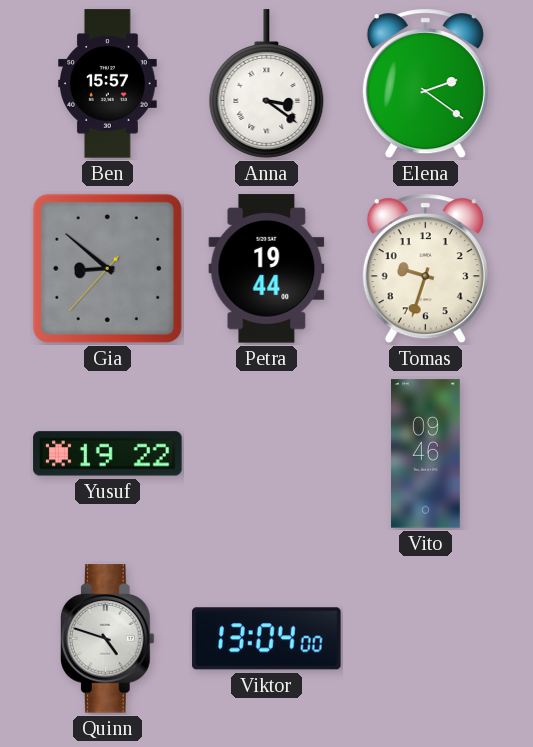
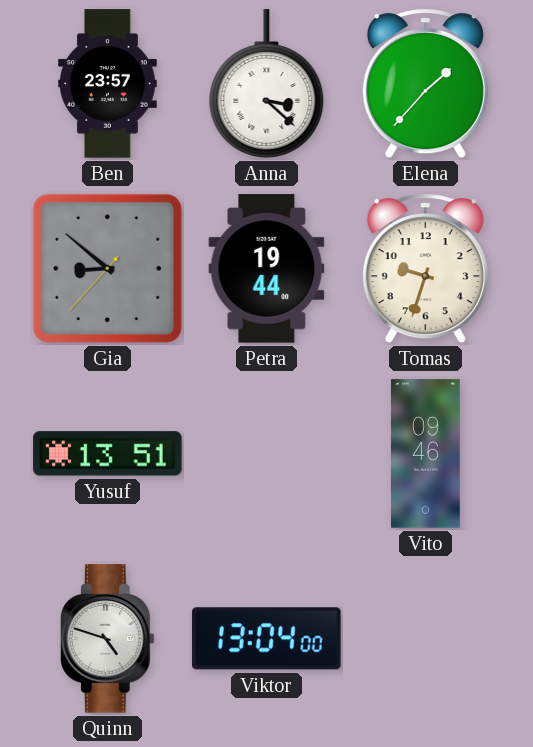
Ben: 15:57 -> 23:57
Anna: 3:21 -> 3:22
Elena: 2:21 -> 1:37
Yusuf: 19:22 -> 13:51
